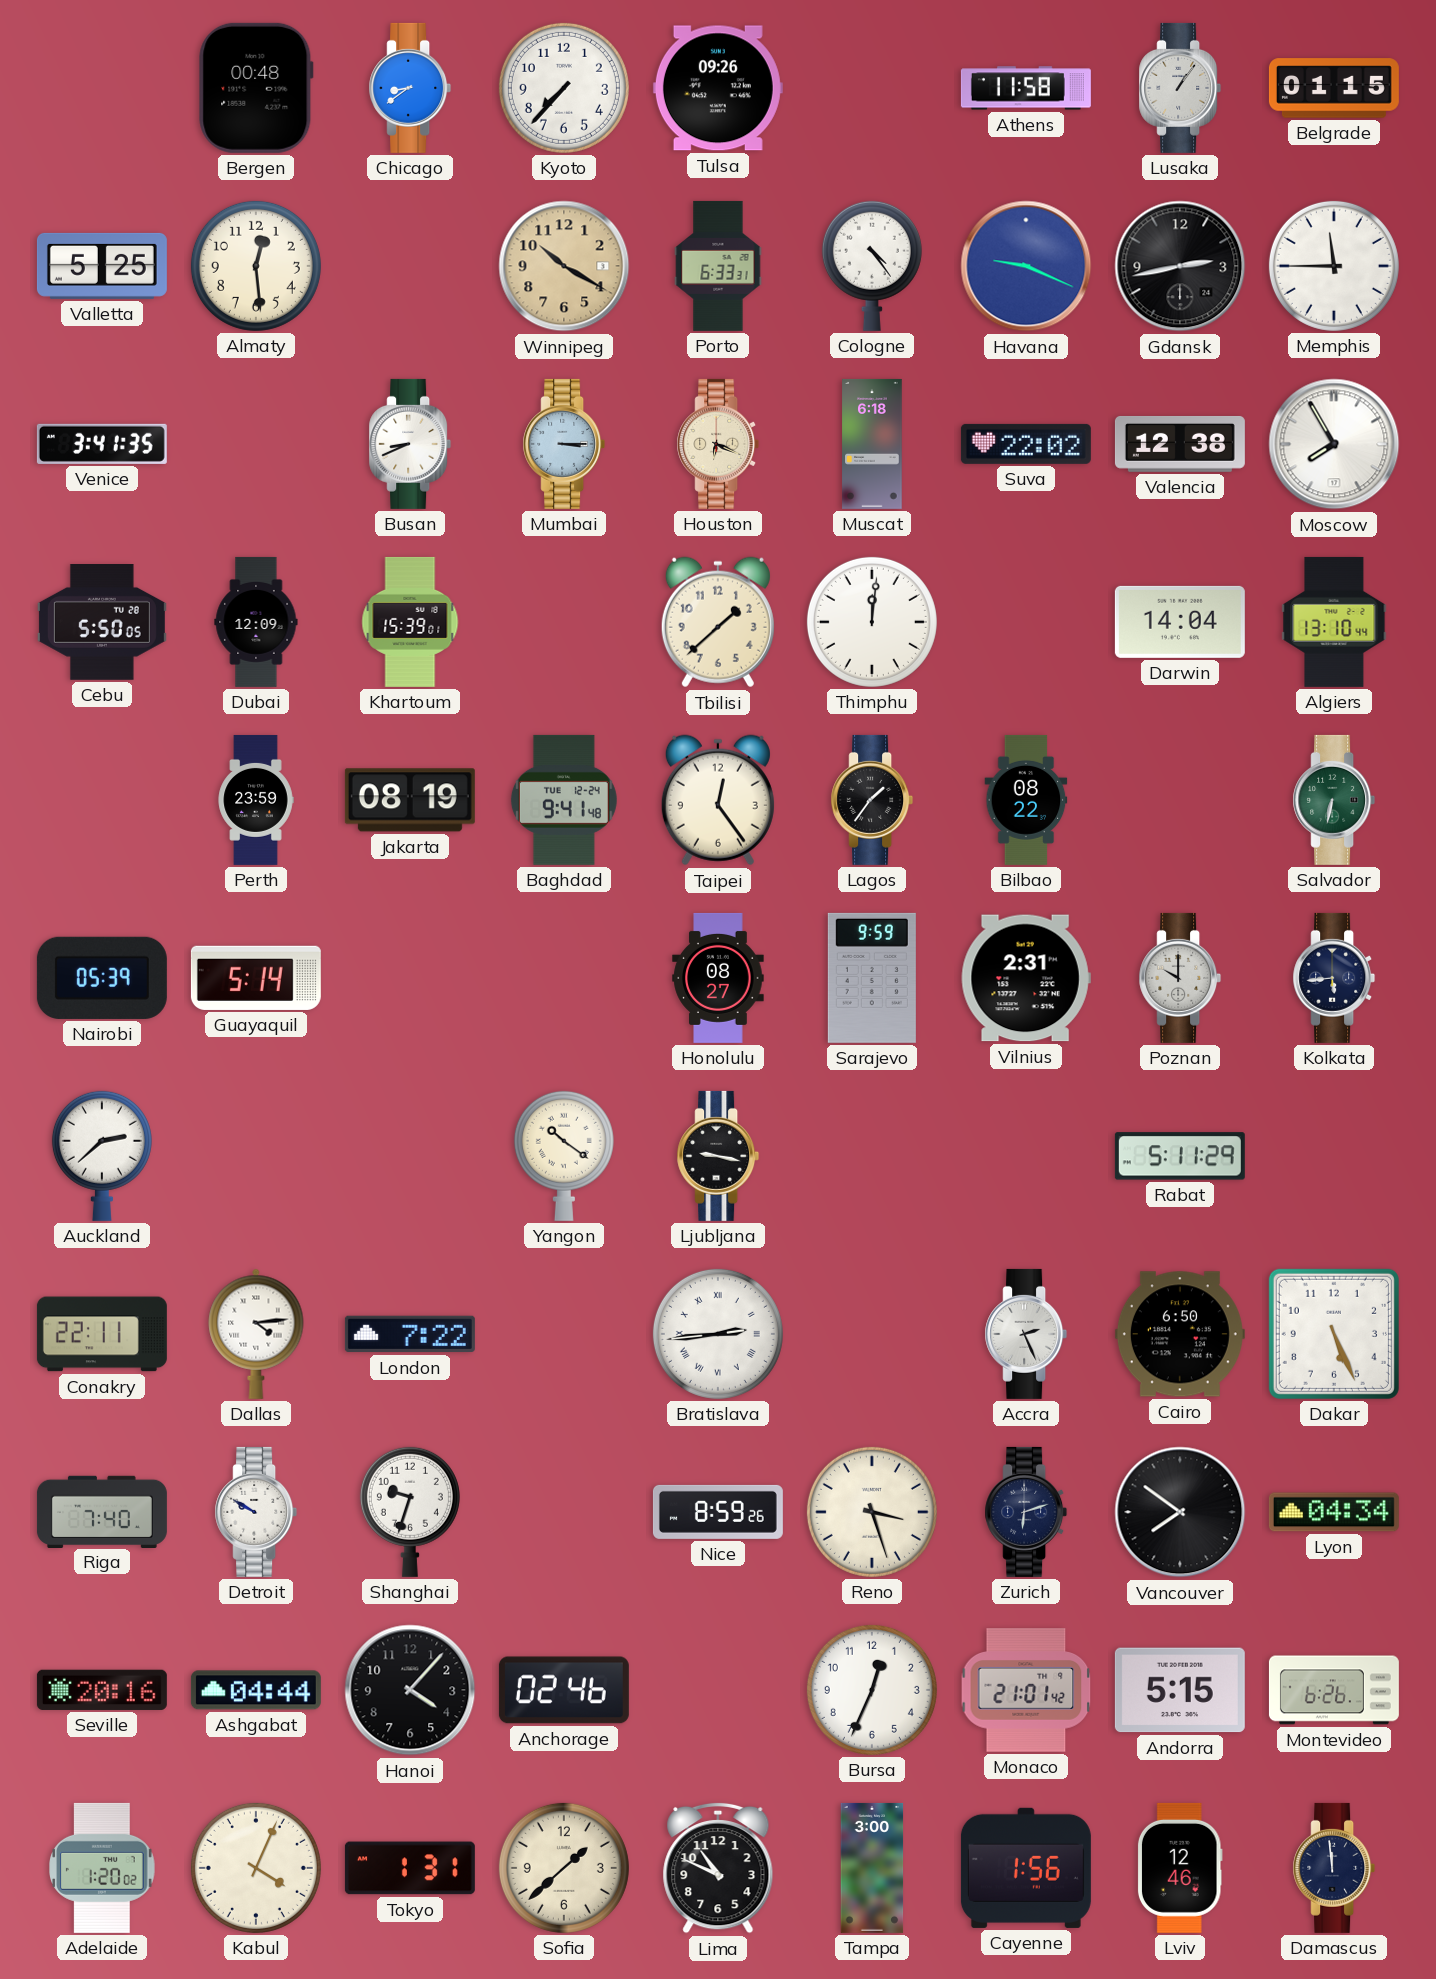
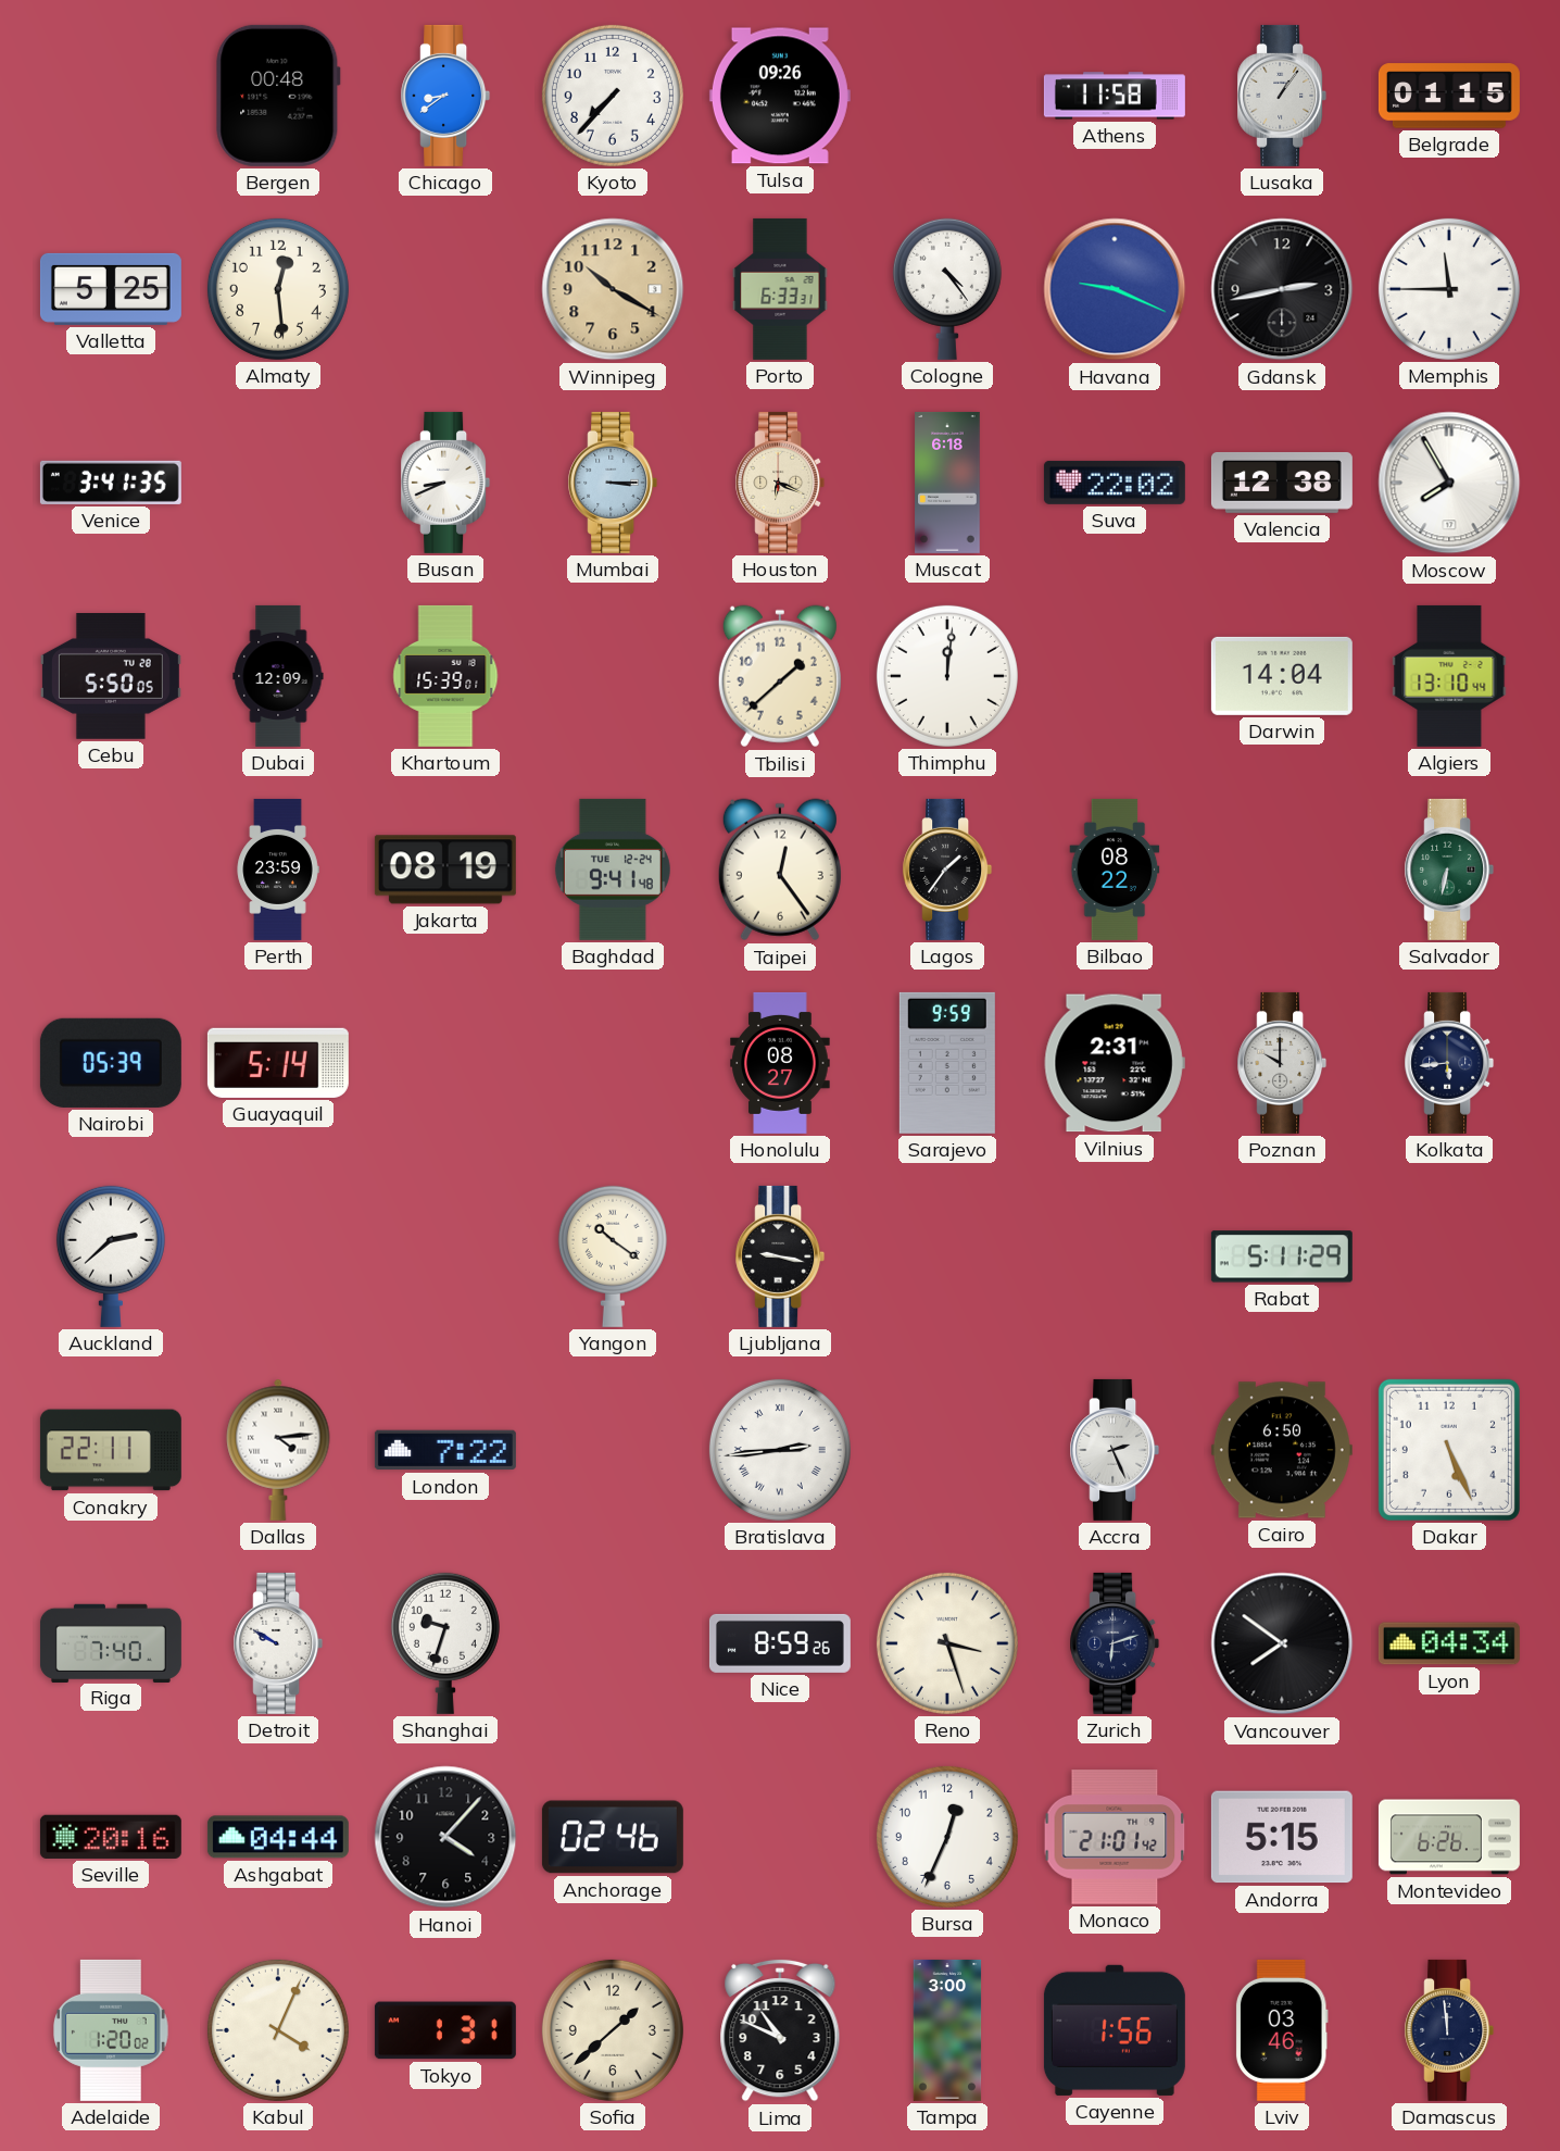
Lviv: 12:46 -> 03:46
